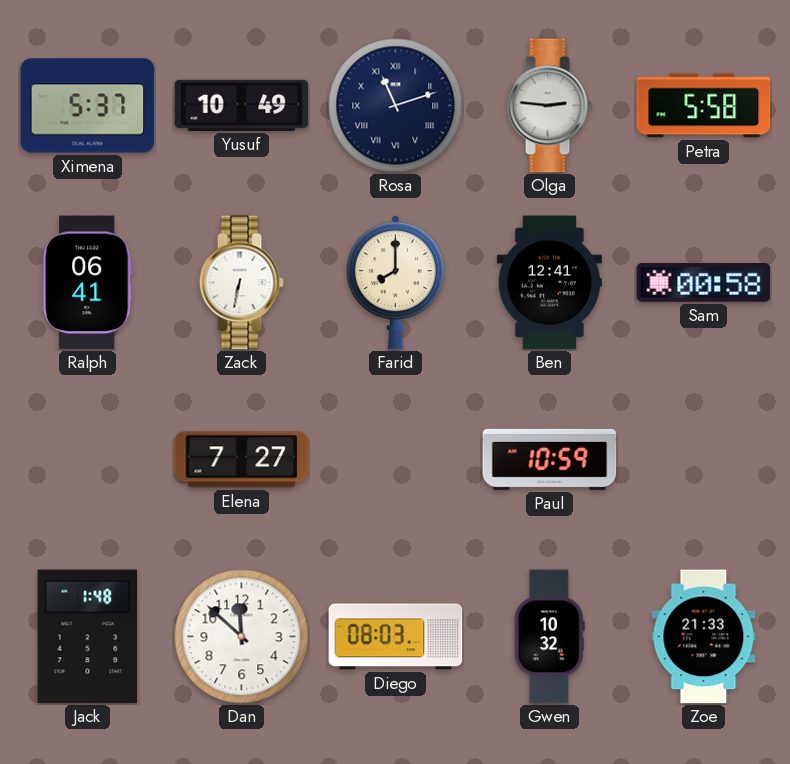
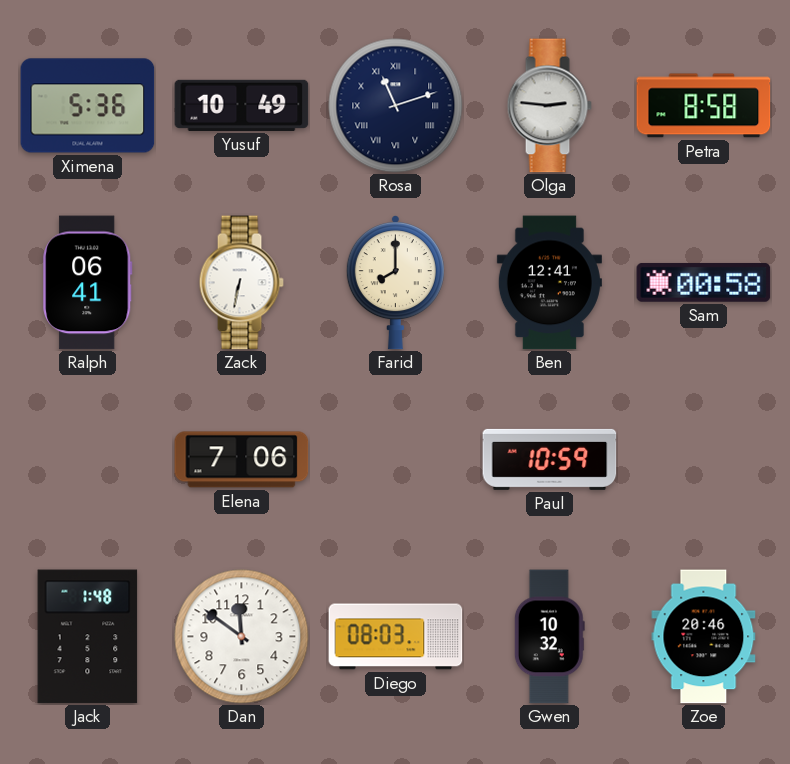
Ximena: 5:37 -> 5:36
Petra: 5:58 -> 8:58
Elena: 7:27 -> 7:06
Dan: 11:52 -> 11:51
Zoe: 21:33 -> 20:46
